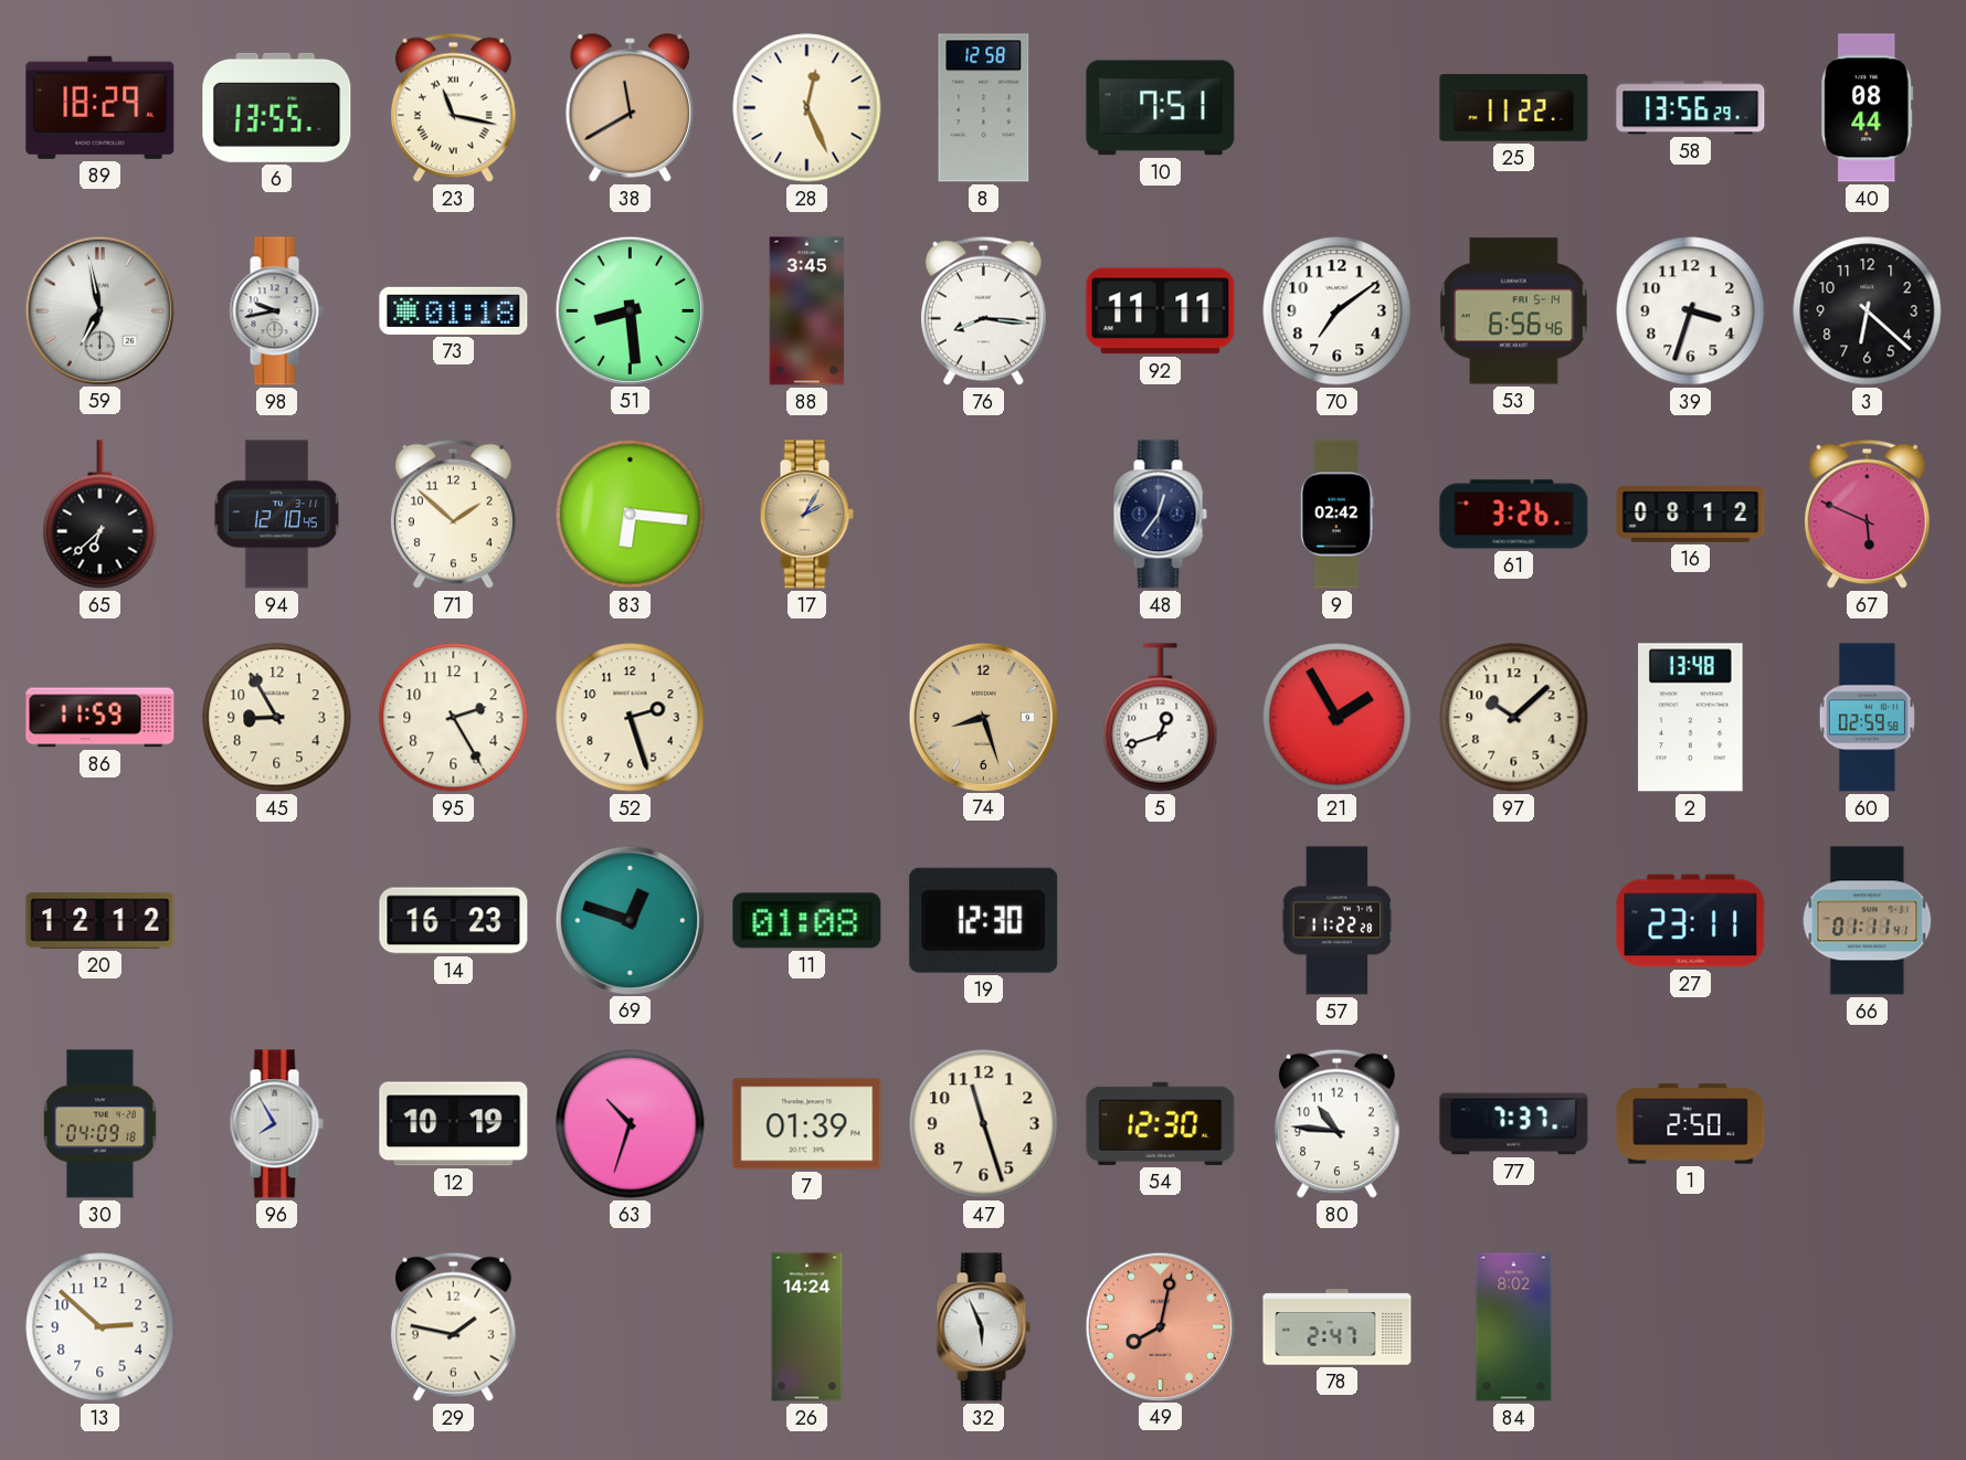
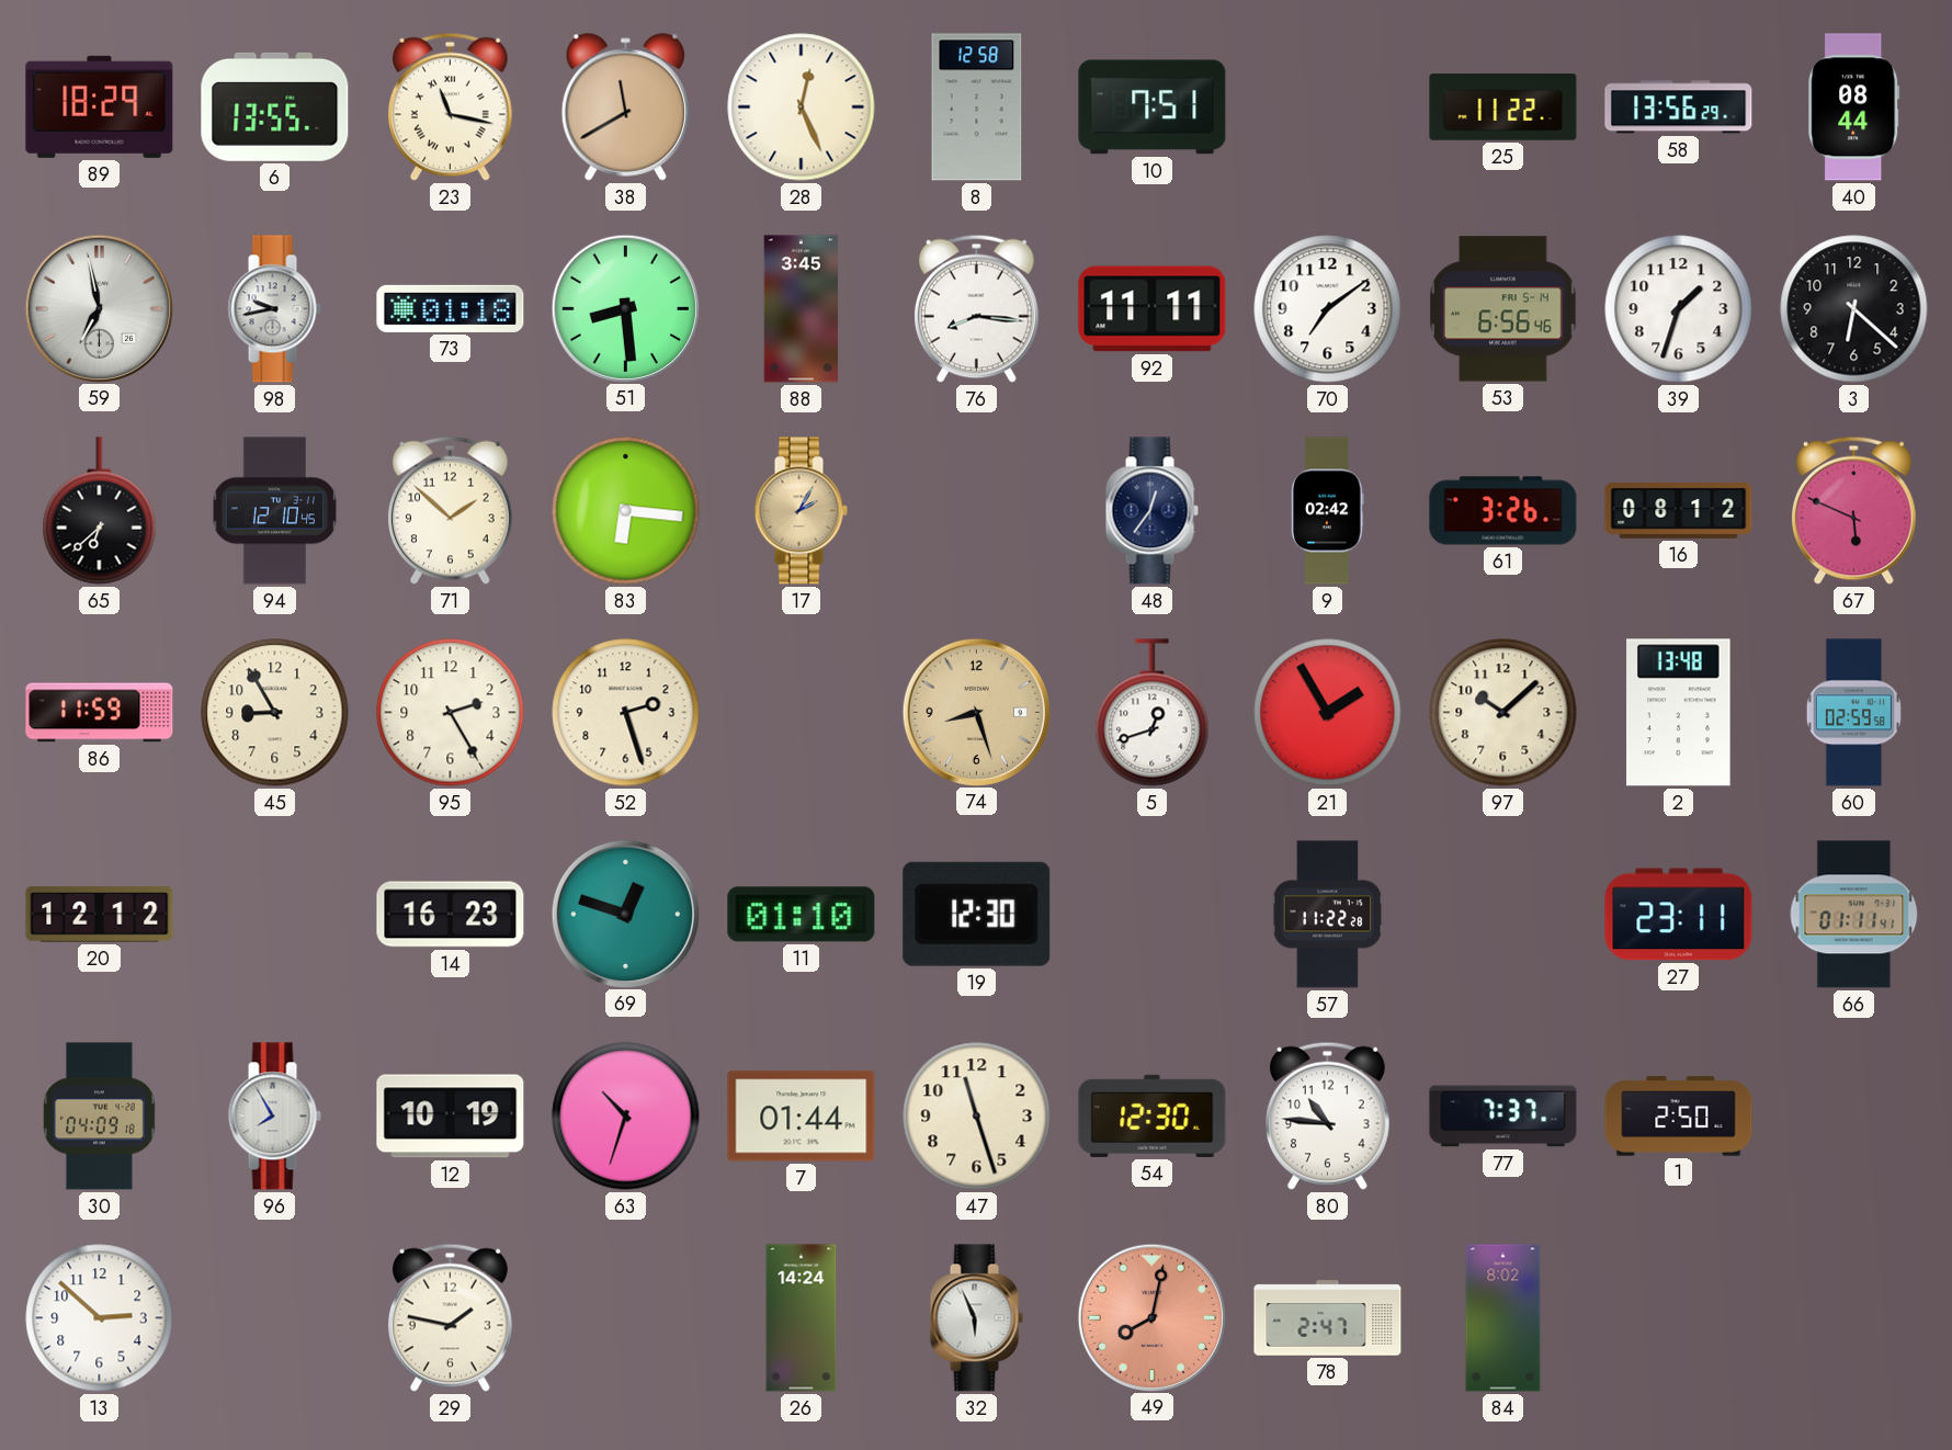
39: 3:33 -> 1:33
11: 01:08 -> 01:10
7: 01:39 -> 01:44
